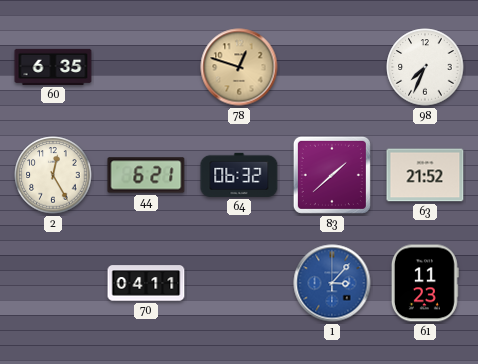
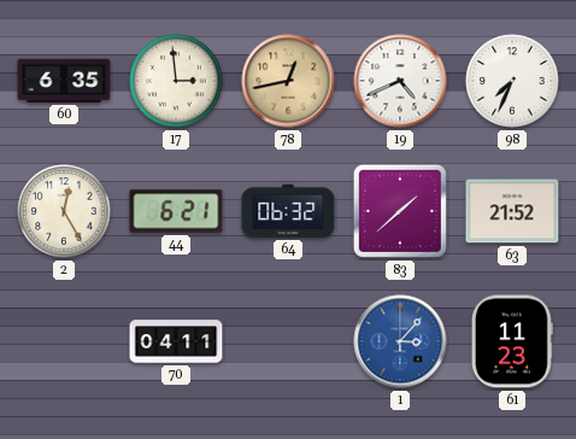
17: none -> 2:59
78: 12:48 -> 12:43
19: none -> 4:41
